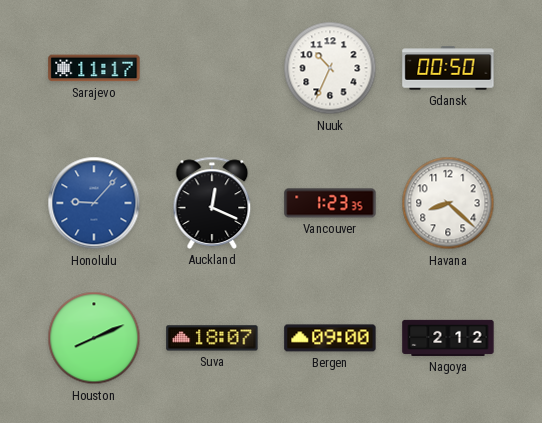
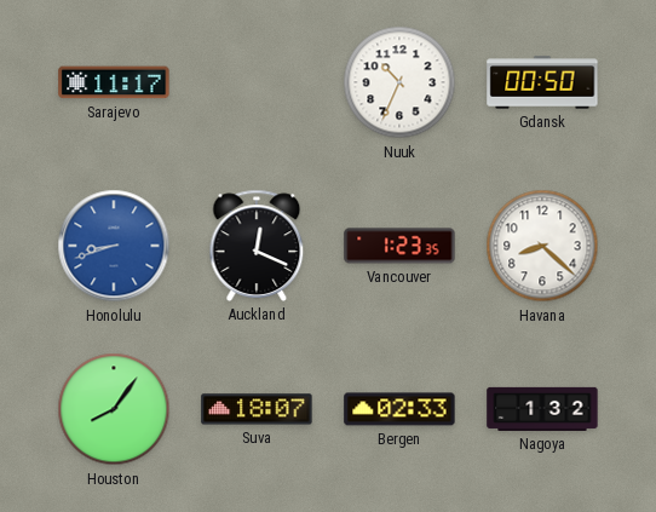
Honolulu: 9:07 -> 8:42
Houston: 8:11 -> 8:06
Bergen: 09:00 -> 02:33
Nagoya: 2:12 -> 1:32
